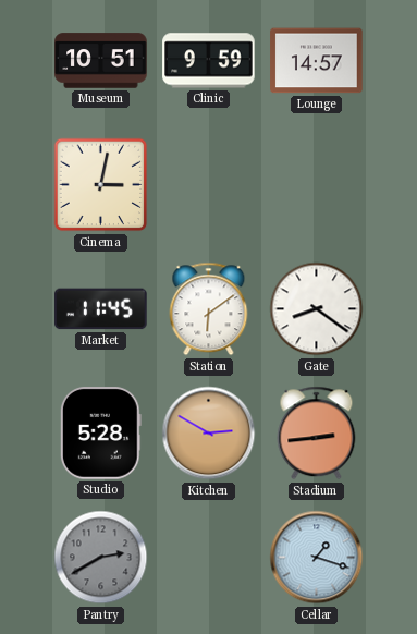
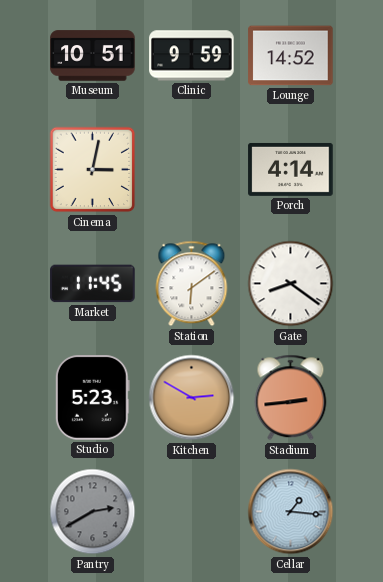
Lounge: 14:57 -> 14:52
Porch: none -> 4:14
Studio: 5:28 -> 5:23
Cellar: 1:18 -> 1:16
